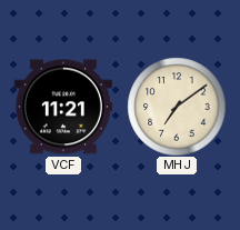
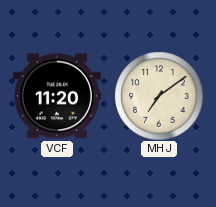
VCF: 11:21 -> 11:20
